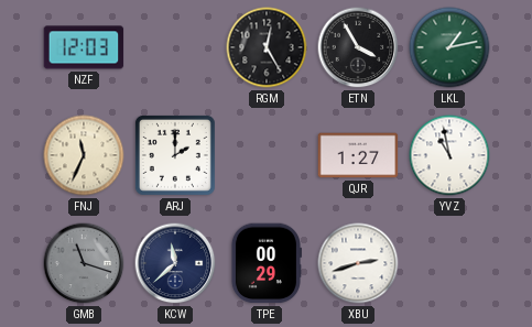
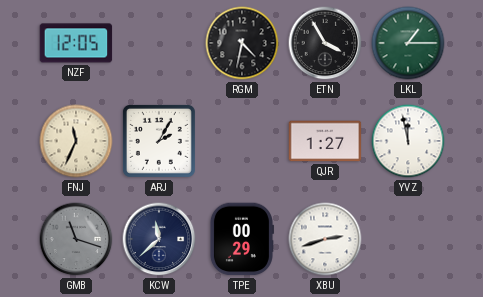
NZF: 12:03 -> 12:05
RGM: 12:25 -> 4:32
LKL: 1:13 -> 1:15
ARJ: 2:00 -> 2:05
YVZ: 10:58 -> 11:58
